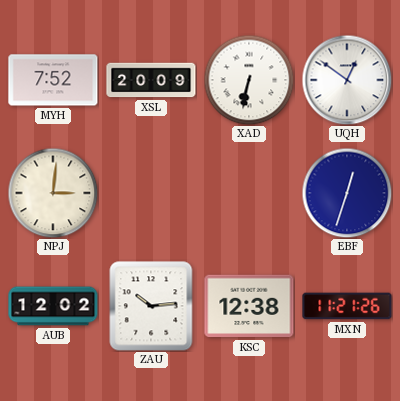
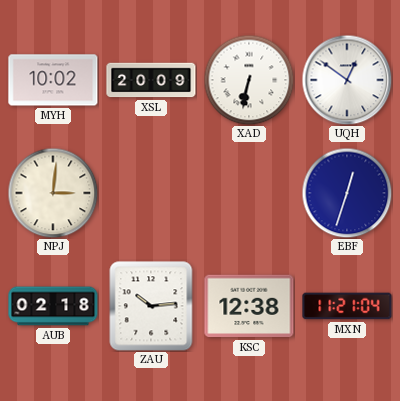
MYH: 7:52 -> 10:02
AUB: 12:02 -> 02:18
MXN: 11:21:26 -> 11:21:04
